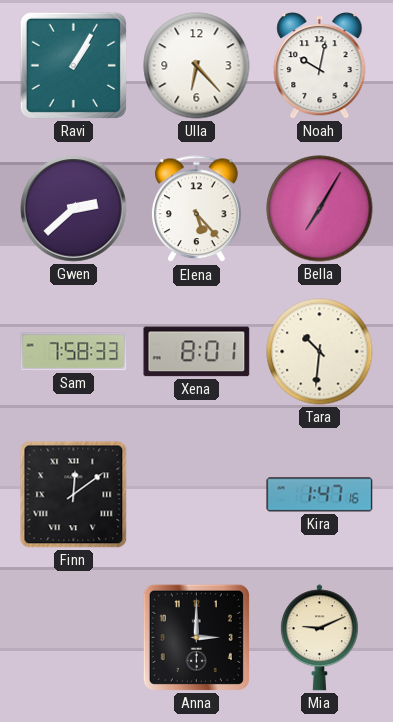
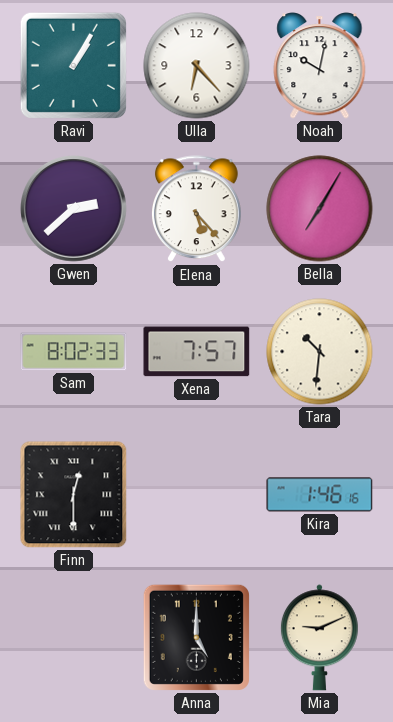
Sam: 7:58 -> 8:02
Xena: 8:01 -> 7:57
Finn: 12:09 -> 12:30
Kira: 1:47 -> 1:46
Anna: 3:00 -> 5:00
